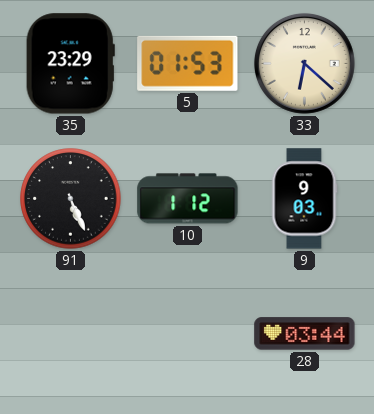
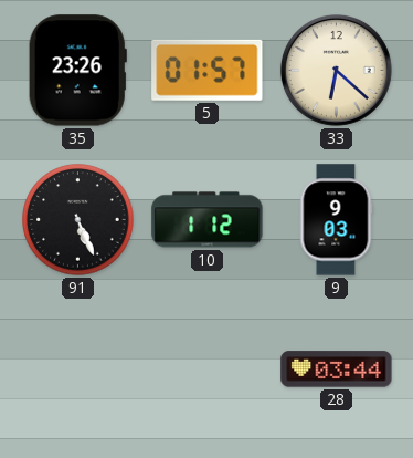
35: 23:29 -> 23:26
5: 01:53 -> 01:57
